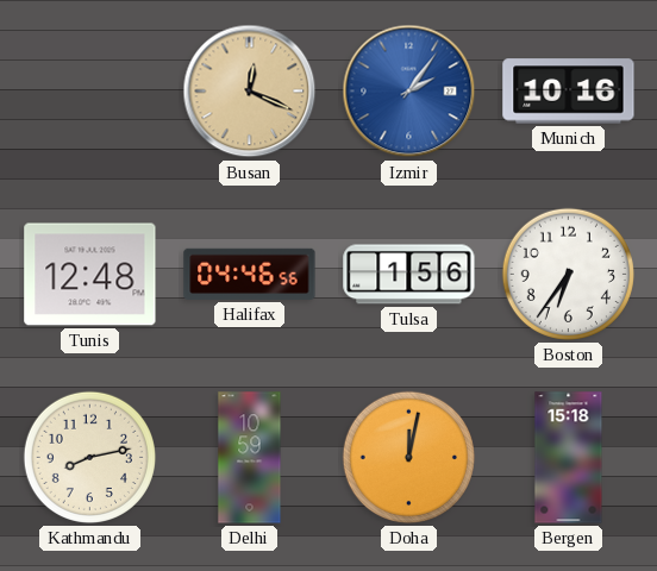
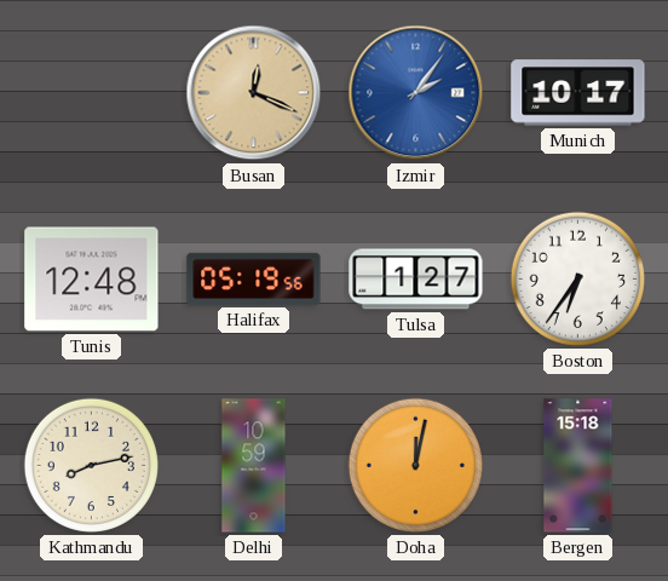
Munich: 10:16 -> 10:17
Halifax: 04:46 -> 05:19
Tulsa: 1:56 -> 1:27
